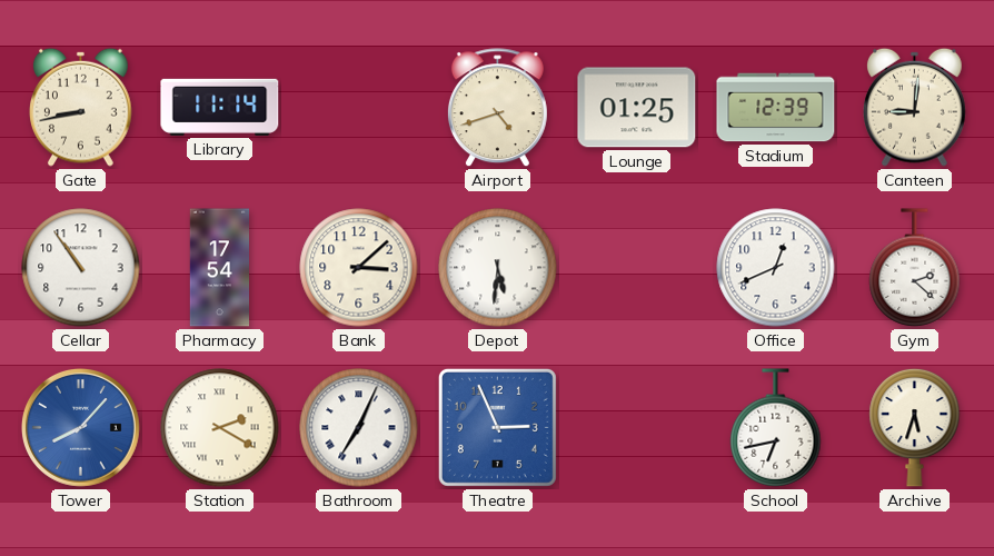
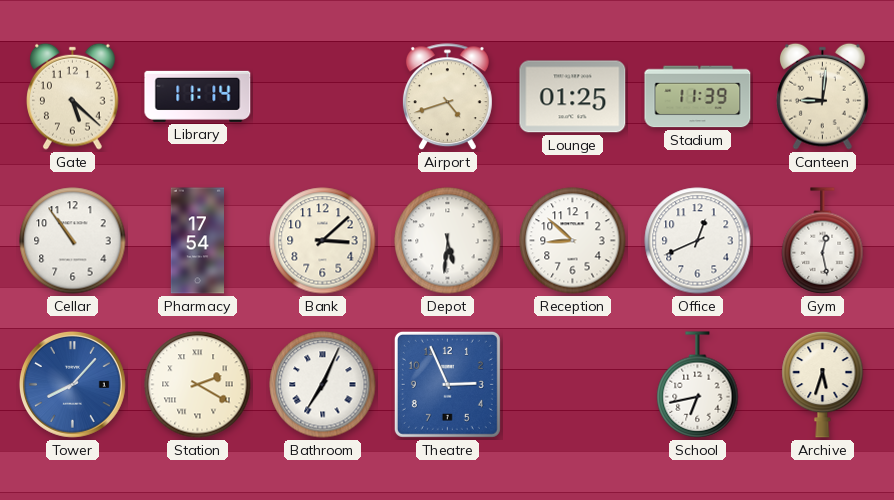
Gate: 8:43 -> 5:22
Stadium: 12:39 -> 11:39
Reception: none -> 8:52
Gym: 2:22 -> 12:28
